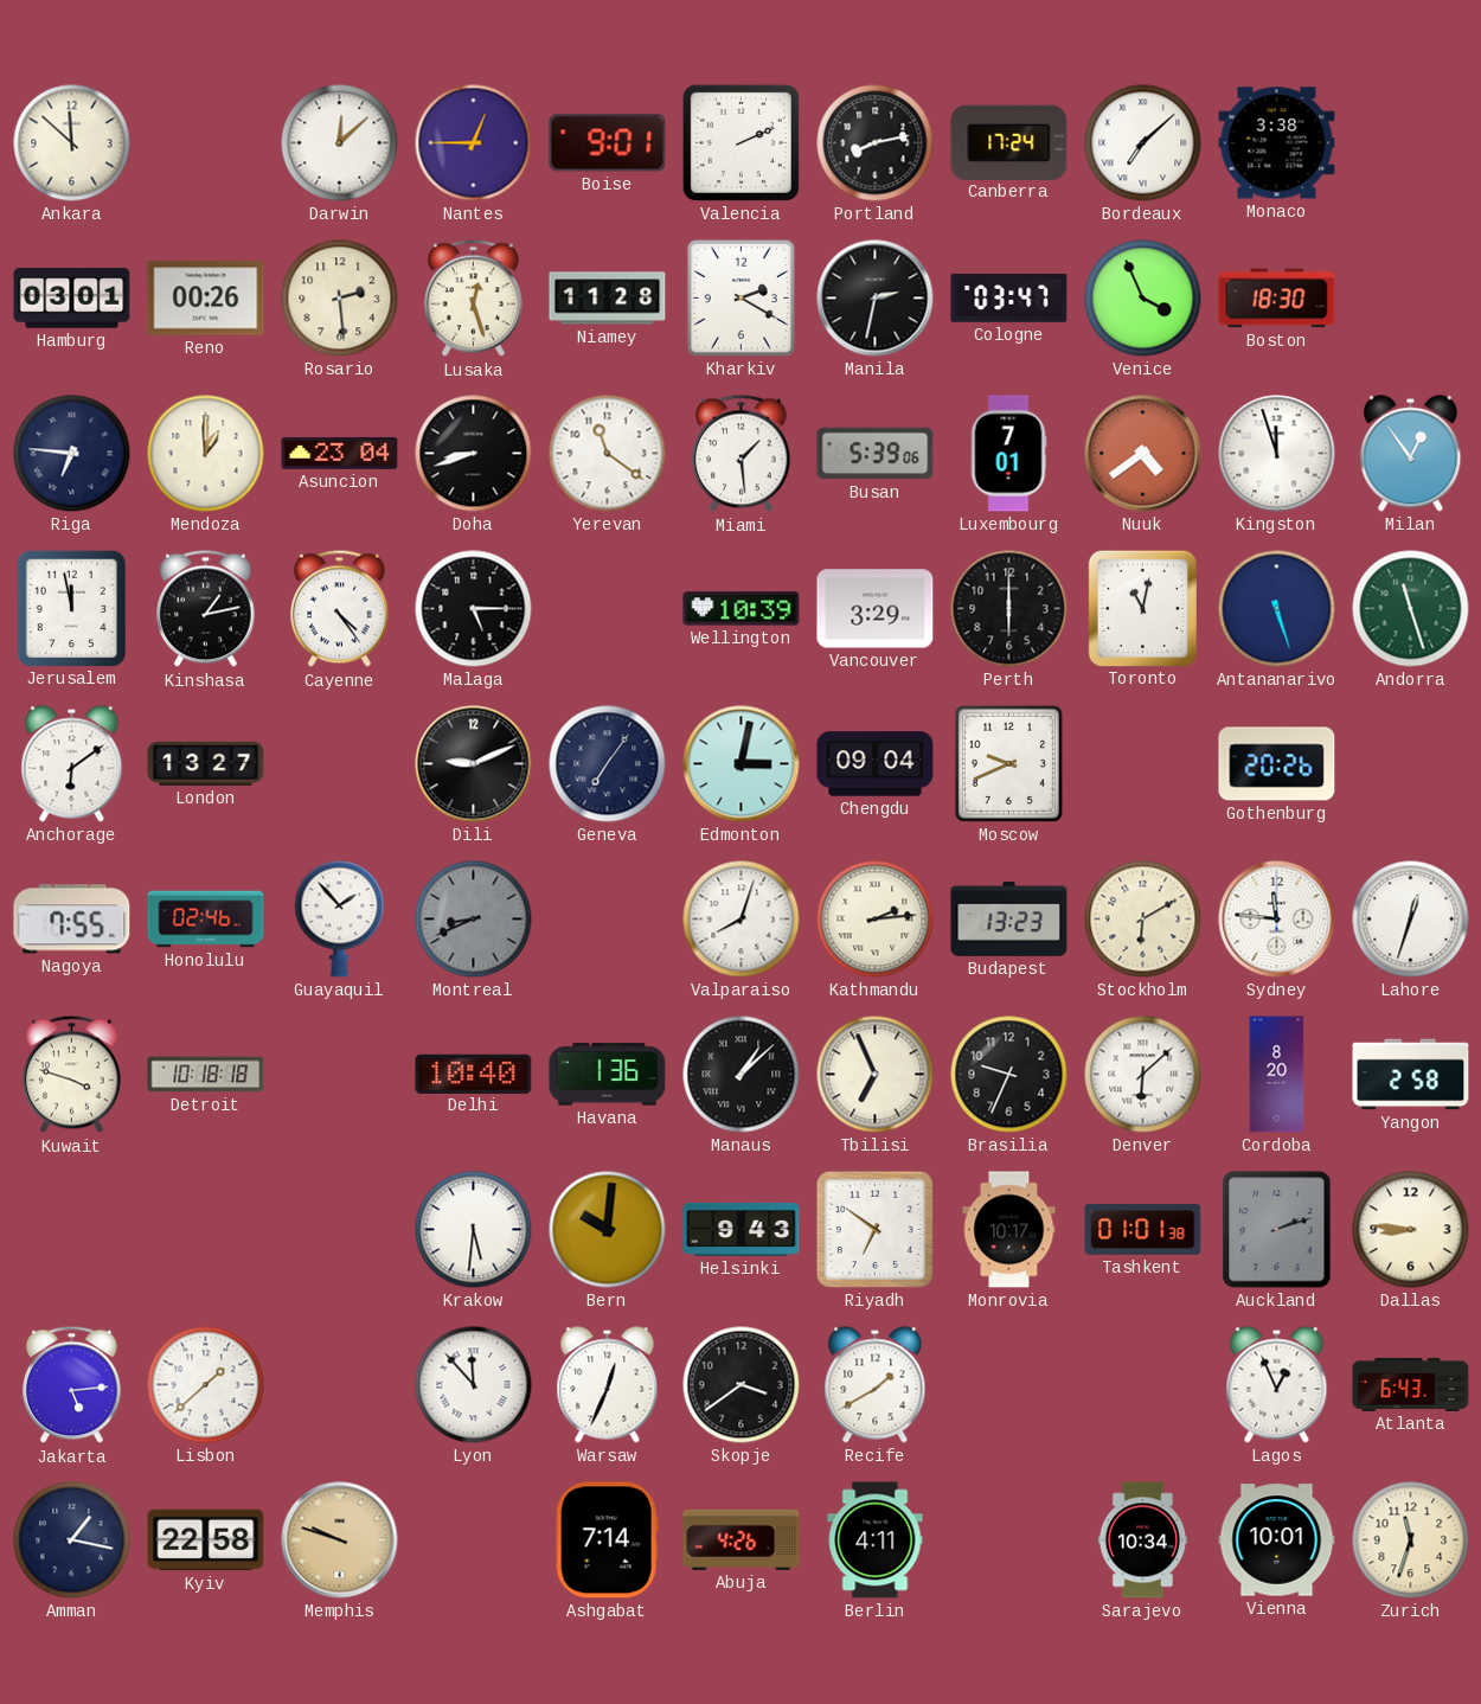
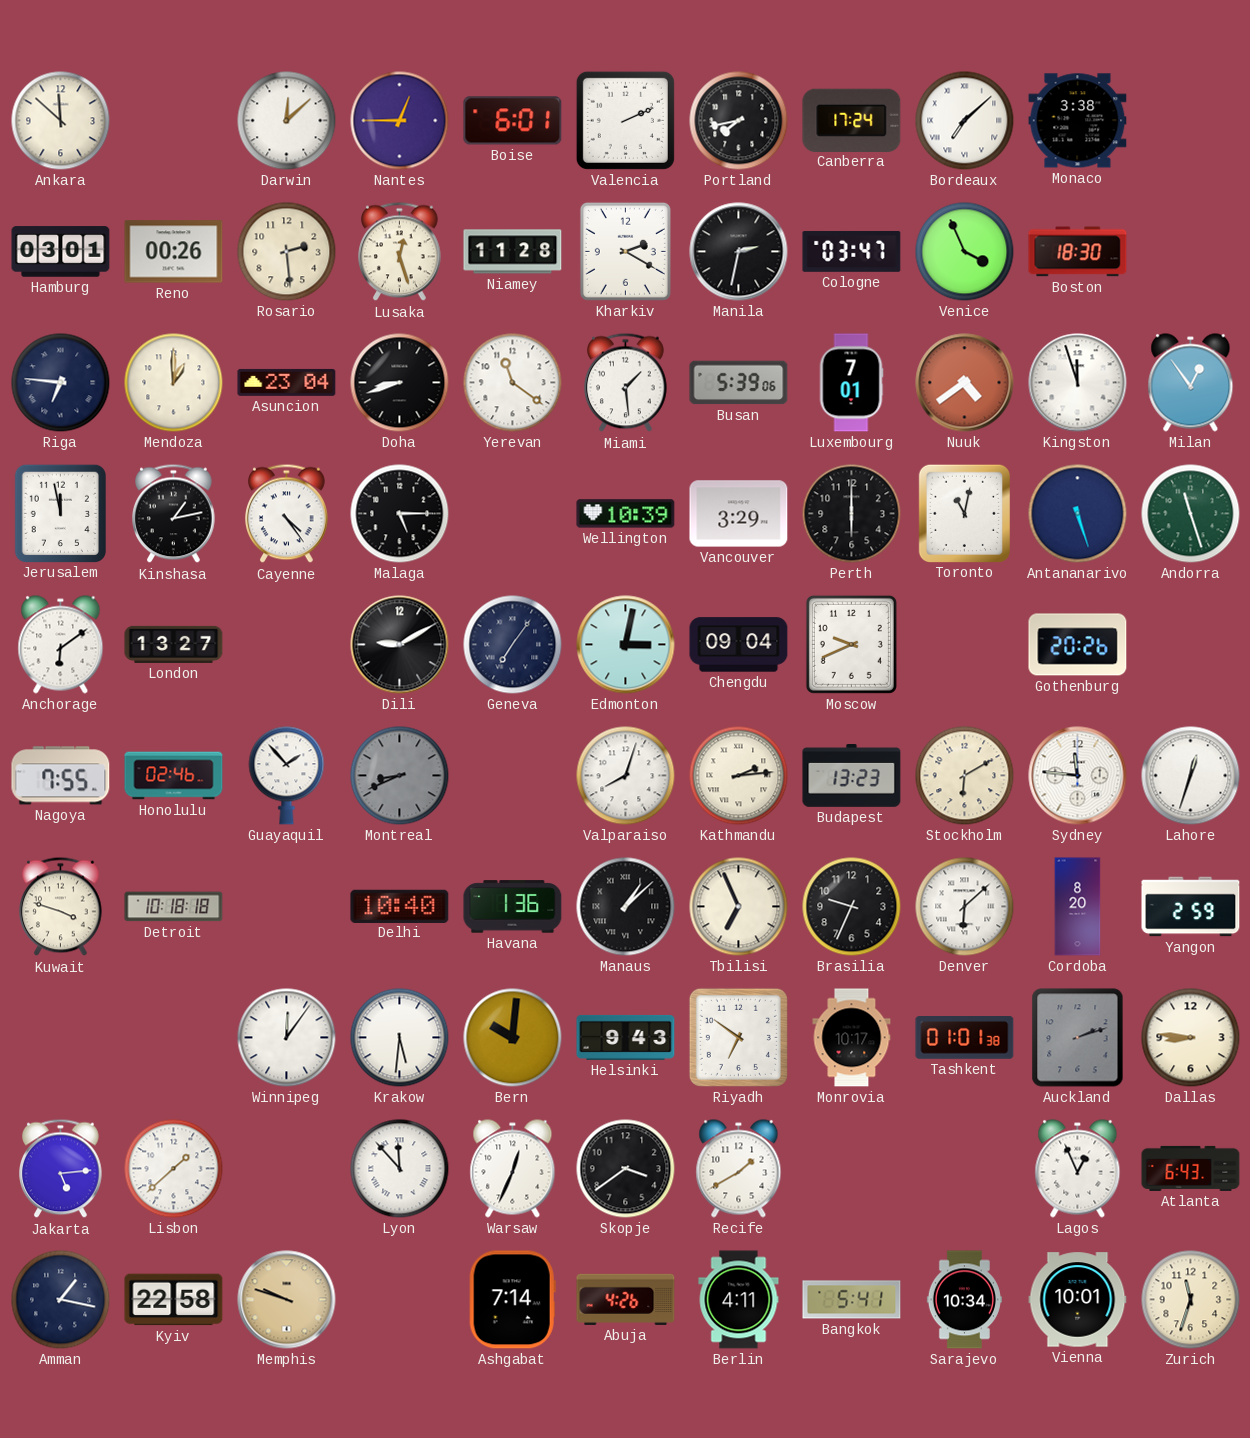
Boise: 9:01 -> 6:01
Portland: 8:13 -> 7:43
Dili: 9:11 -> 9:10
Yangon: 2:58 -> 2:59
Winnipeg: none -> 12:06
Bangkok: none -> 5:41
